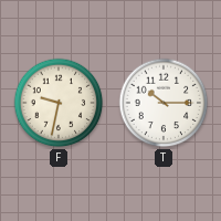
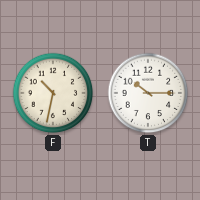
F: 9:32 -> 10:32
